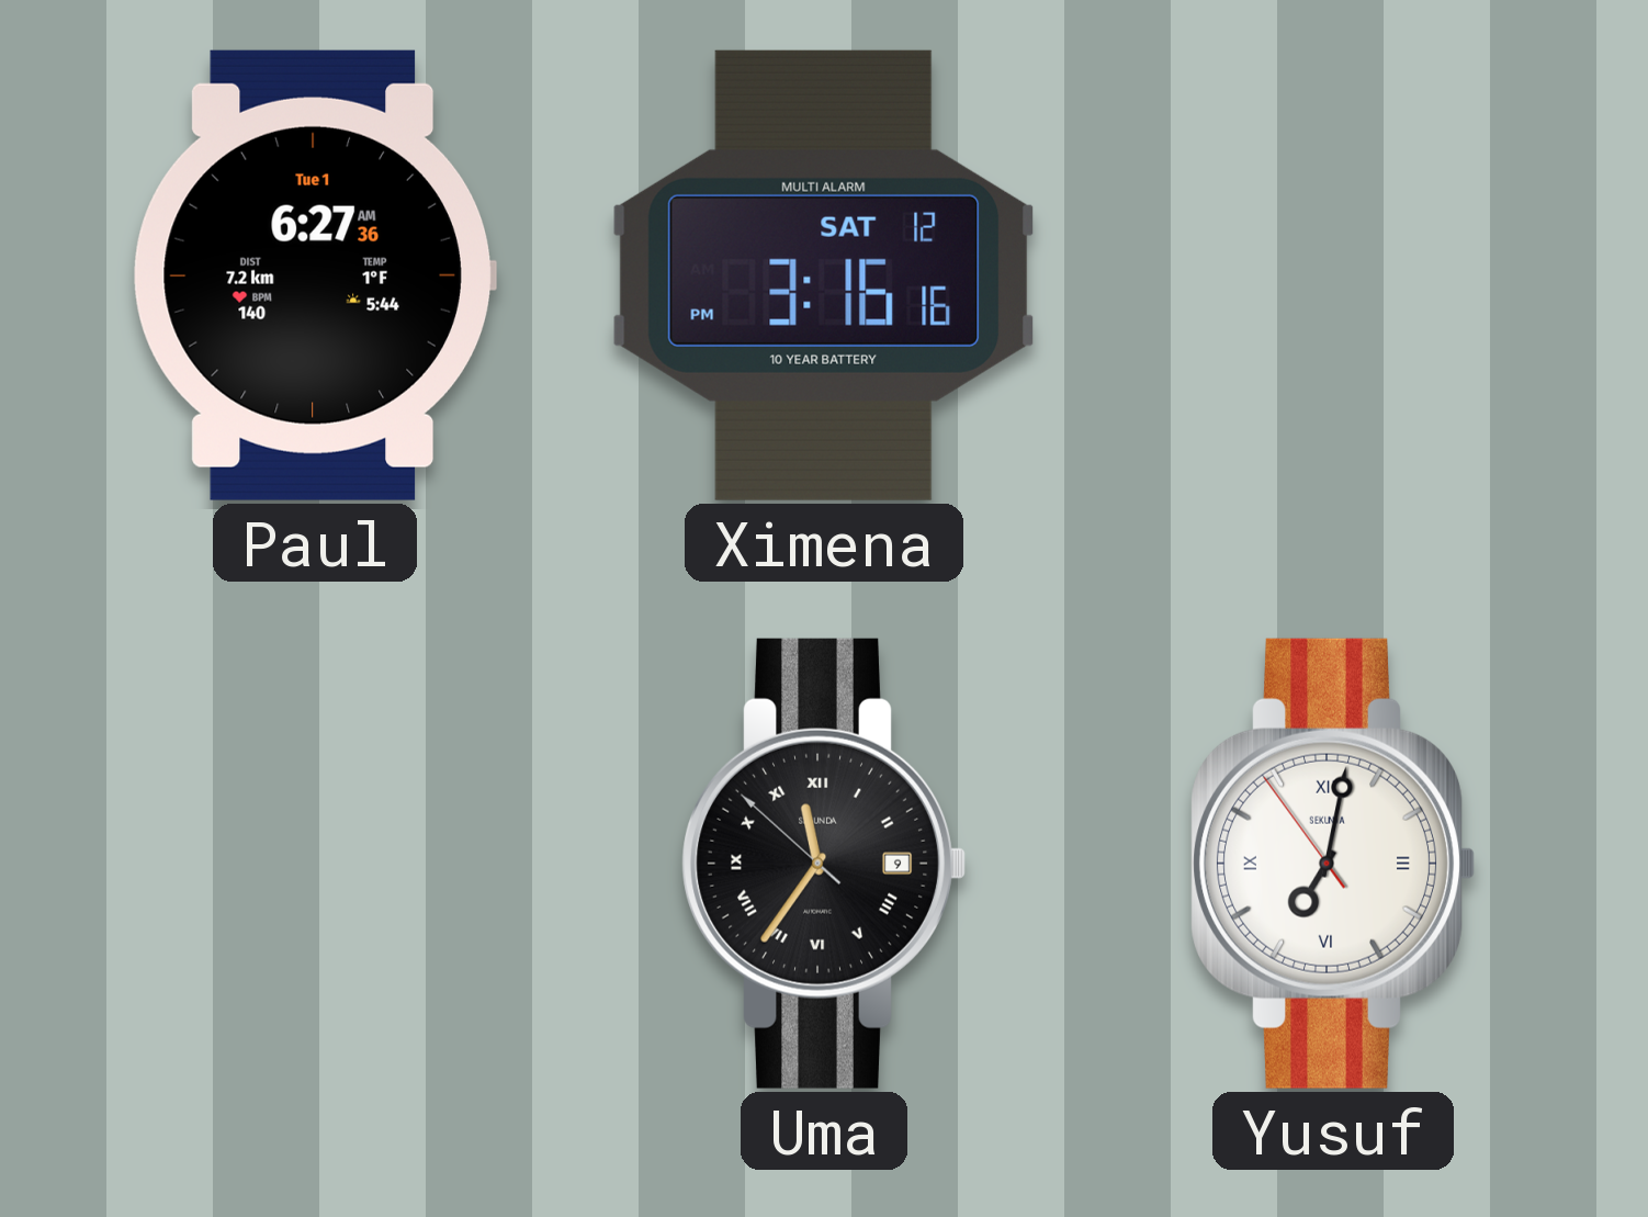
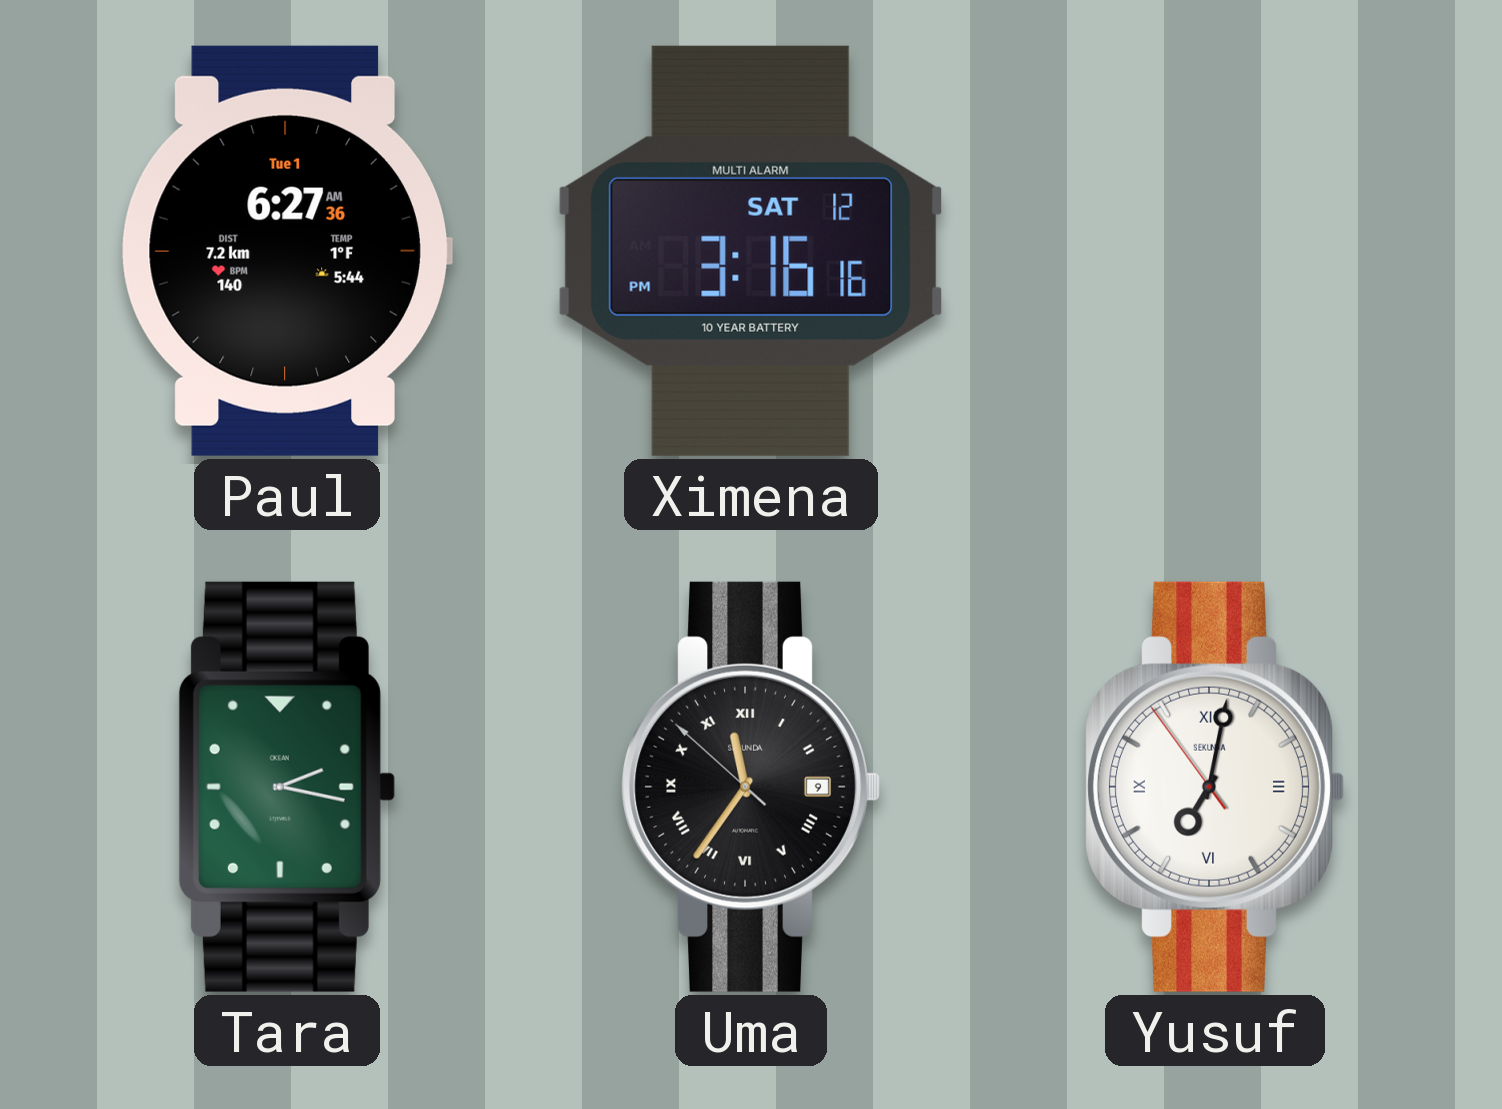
Tara: none -> 2:17
